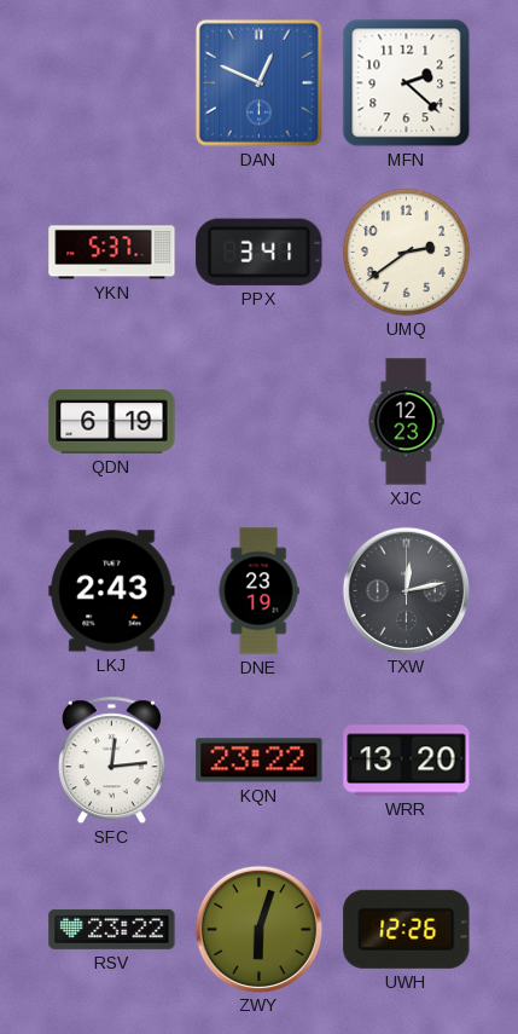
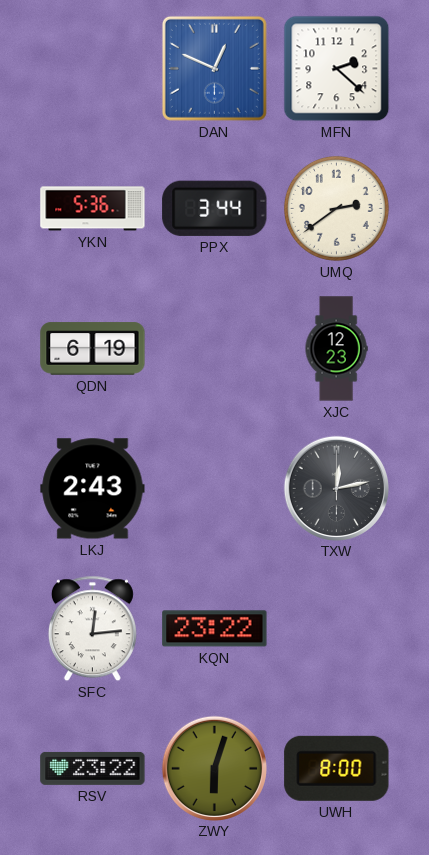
YKN: 5:37 -> 5:36
PPX: 3:41 -> 3:44
DNE: 23:19 -> none
WRR: 13:20 -> none
UWH: 12:26 -> 8:00
